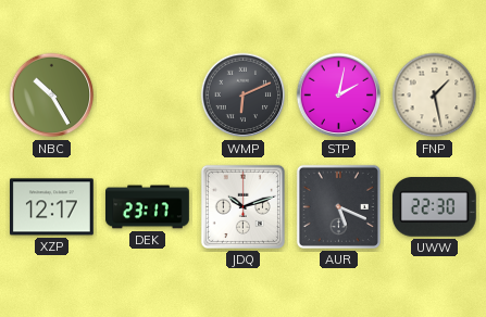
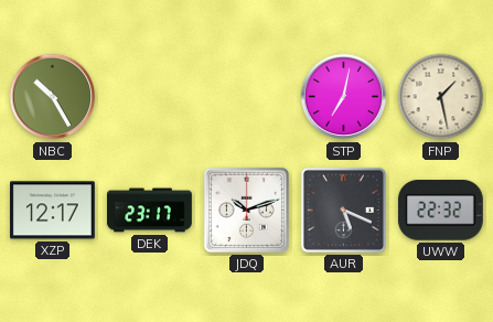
WMP: 6:11 -> none
STP: 2:02 -> 7:02
UWW: 22:30 -> 22:32
